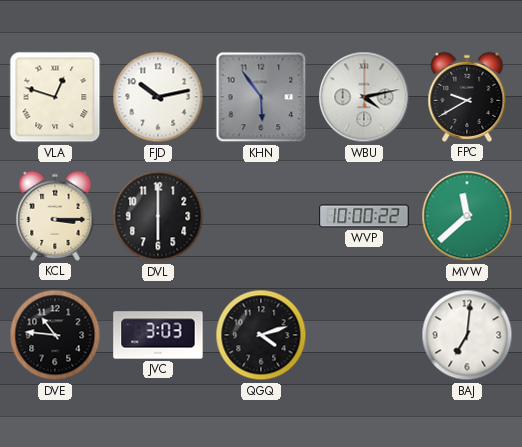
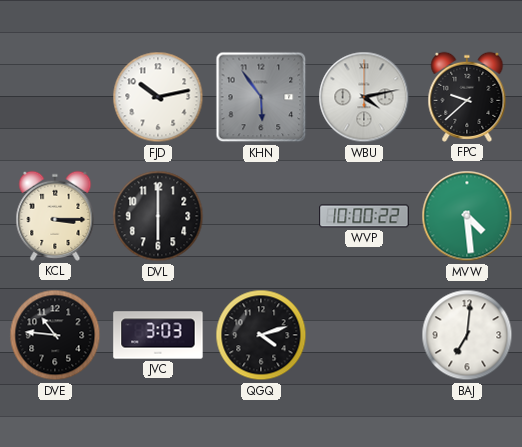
VLA: 12:48 -> none
FPC: 9:40 -> 9:38
MVW: 11:38 -> 4:29
